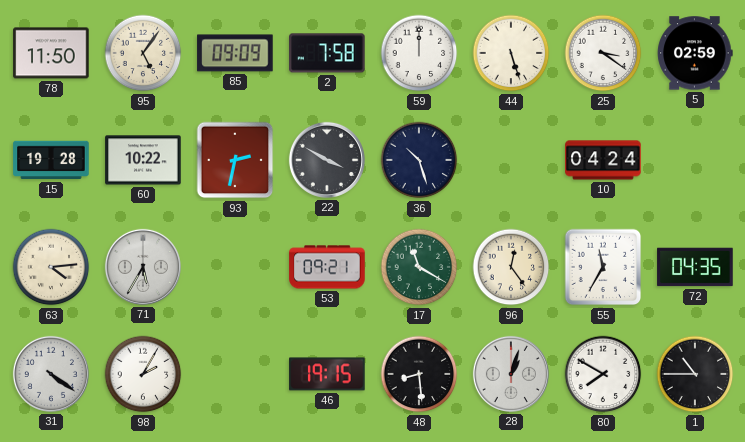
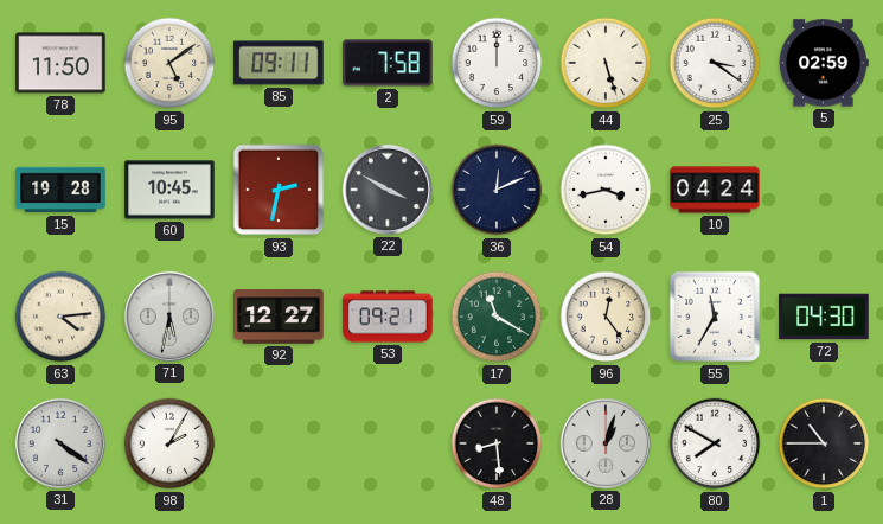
95: 5:06 -> 5:09
85: 09:09 -> 09:11
60: 10:22 -> 10:45
36: 10:27 -> 12:11
54: none -> 3:43
71: 5:35 -> 5:32
92: none -> 12:27
72: 04:35 -> 04:30
46: 19:15 -> none
